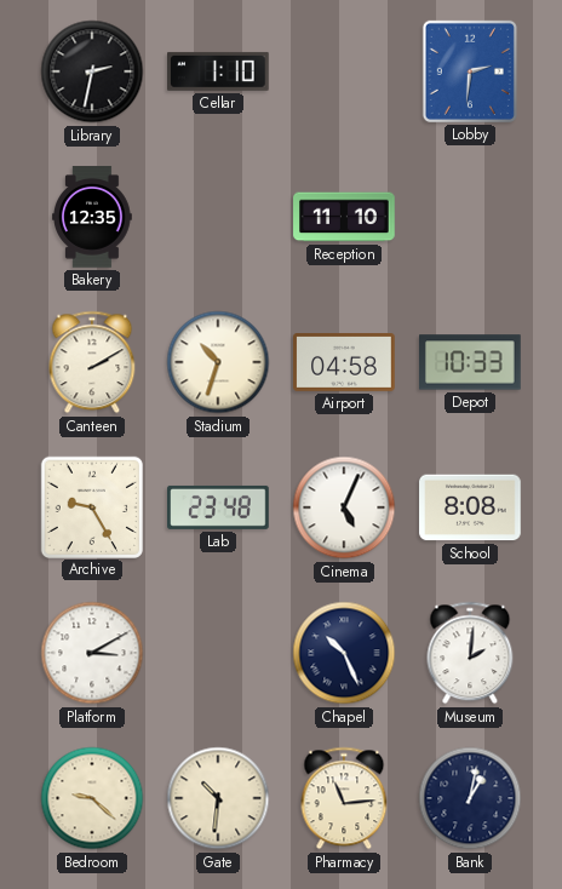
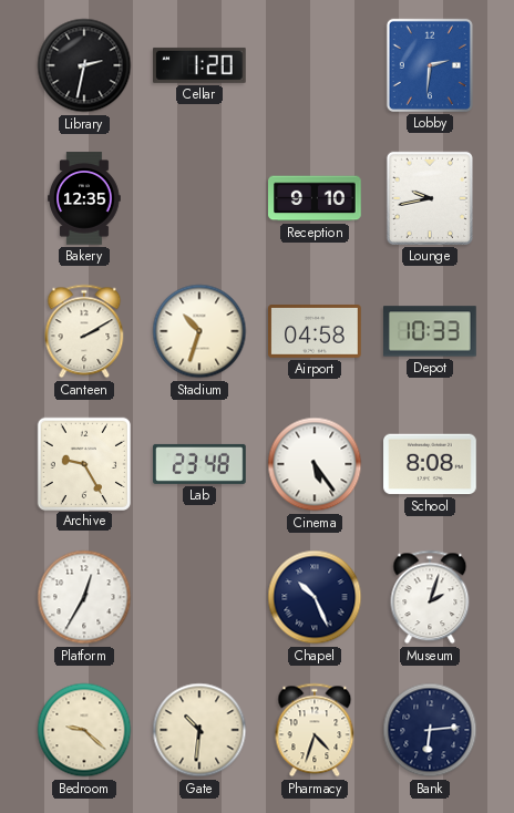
Cellar: 1:10 -> 1:20
Reception: 11:10 -> 9:10
Lounge: none -> 9:43
Cinema: 5:04 -> 5:24
Platform: 3:10 -> 12:35
Museum: 2:01 -> 2:03
Pharmacy: 11:14 -> 4:33
Bank: 1:02 -> 6:14
